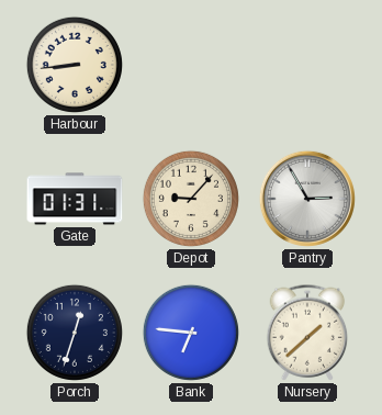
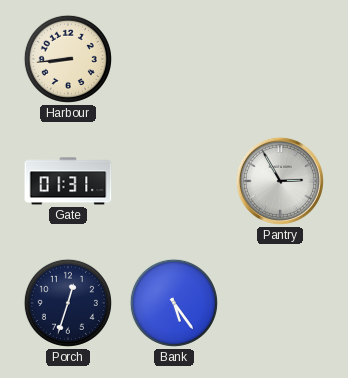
Depot: 9:07 -> none
Bank: 6:46 -> 5:24
Nursery: 1:38 -> none
